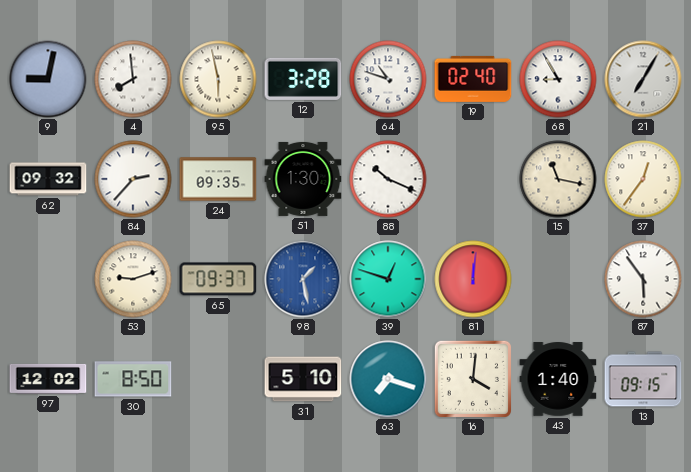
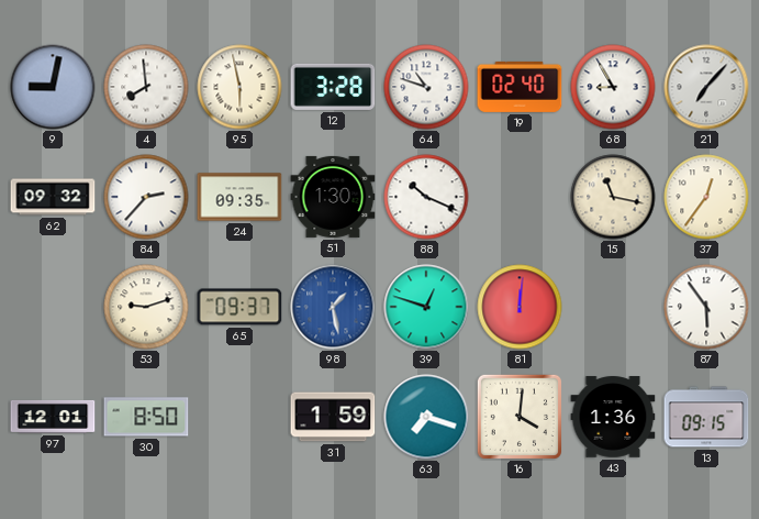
21: 7:05 -> 7:07
97: 12:02 -> 12:01
31: 5:10 -> 1:59
43: 1:40 -> 1:36
